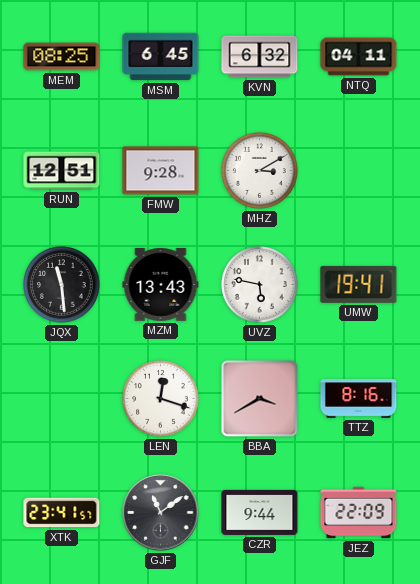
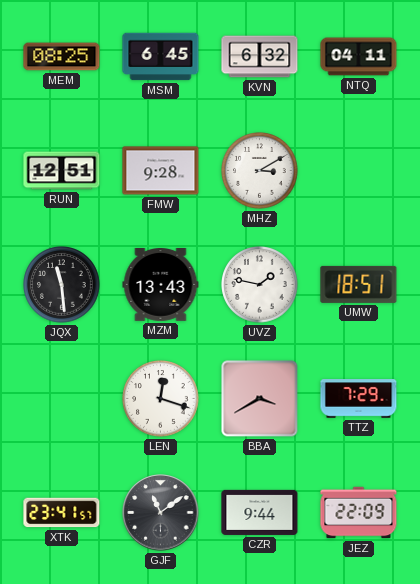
UVZ: 5:47 -> 1:47
UMW: 19:41 -> 18:51
TTZ: 8:16 -> 7:29
